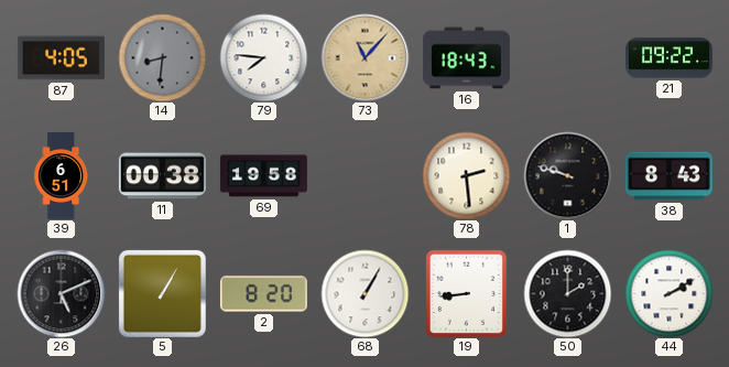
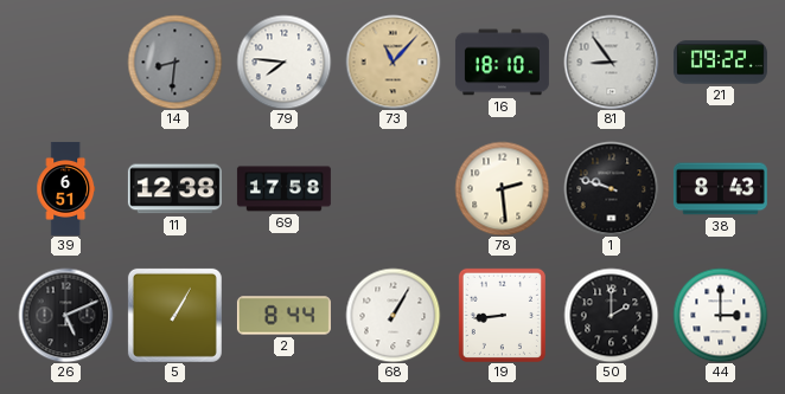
87: 4:05 -> none
16: 18:43 -> 18:10
81: none -> 8:54
11: 00:38 -> 12:38
69: 19:58 -> 17:58
2: 8:20 -> 8:44
44: 2:10 -> 3:00
